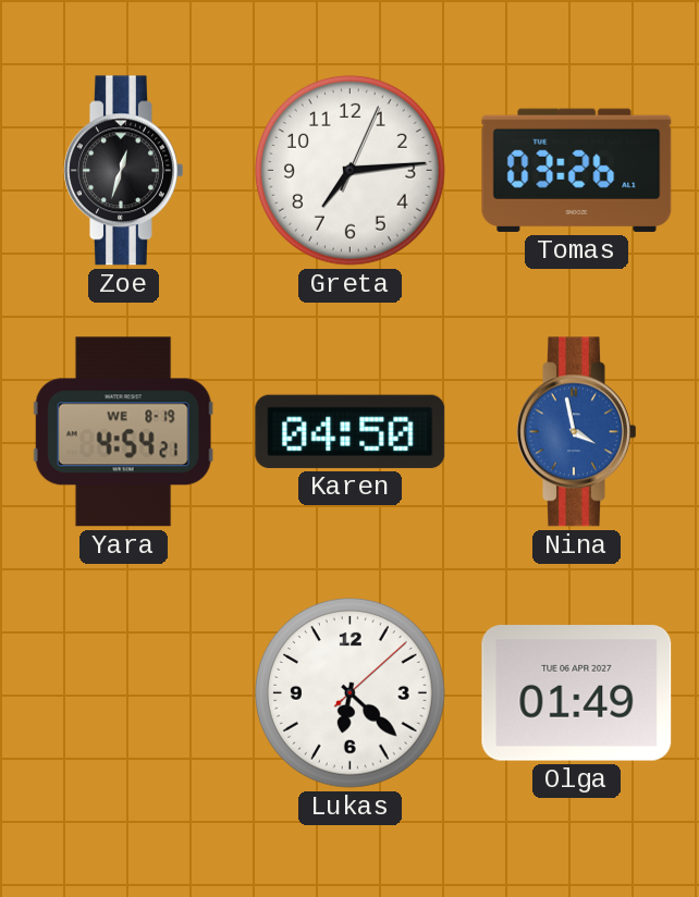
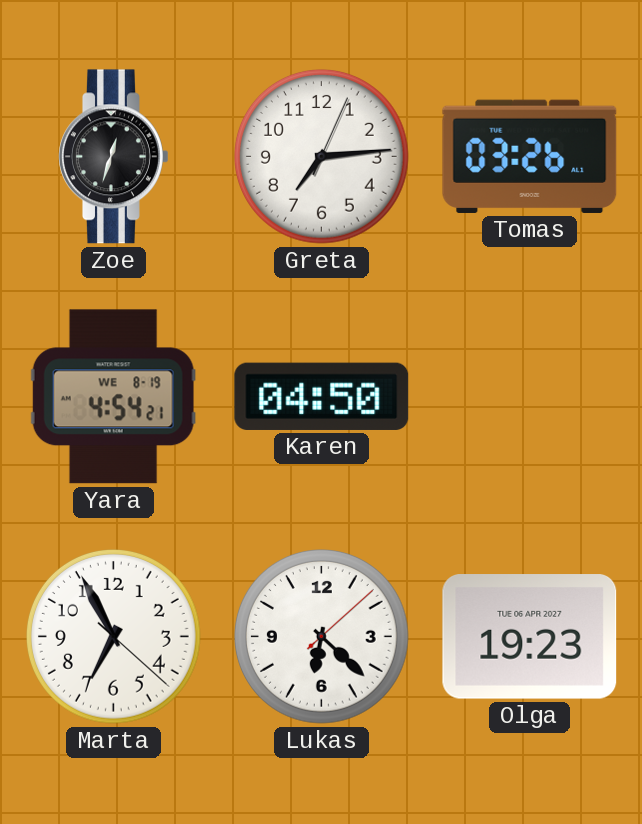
Nina: 3:58 -> none
Marta: none -> 6:55
Olga: 01:49 -> 19:23
